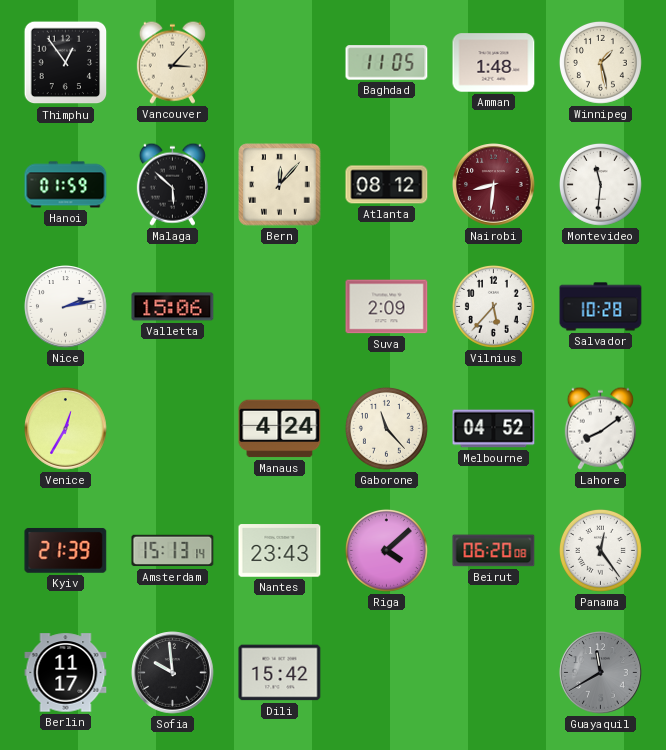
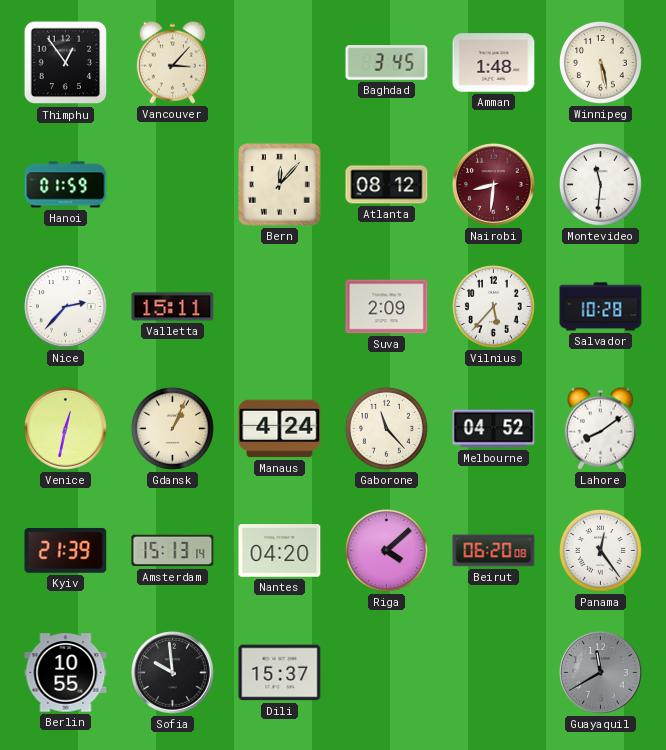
Baghdad: 11:05 -> 3:45
Winnipeg: 1:28 -> 5:28
Malaga: 5:52 -> none
Nice: 2:13 -> 2:37
Valletta: 15:06 -> 15:11
Venice: 12:35 -> 12:32
Gdansk: none -> 1:04
Nantes: 23:43 -> 04:20
Berlin: 11:17 -> 10:55
Dili: 15:42 -> 15:37
